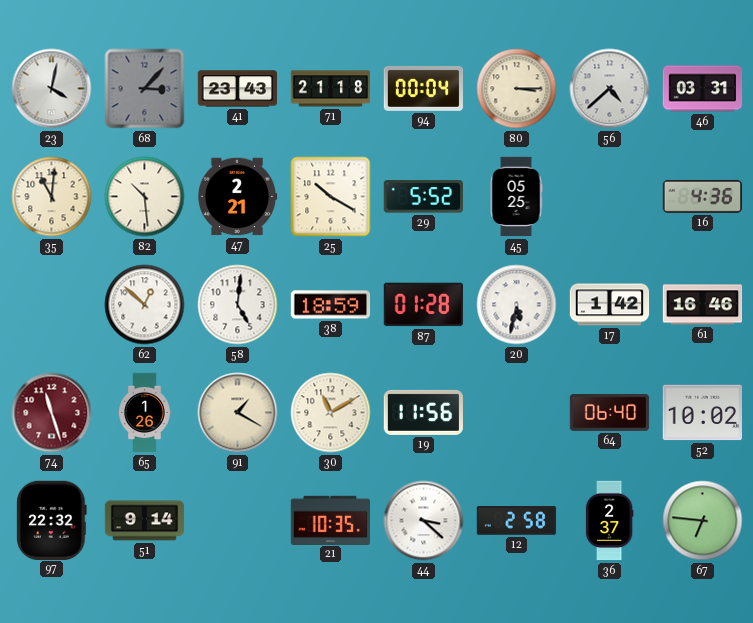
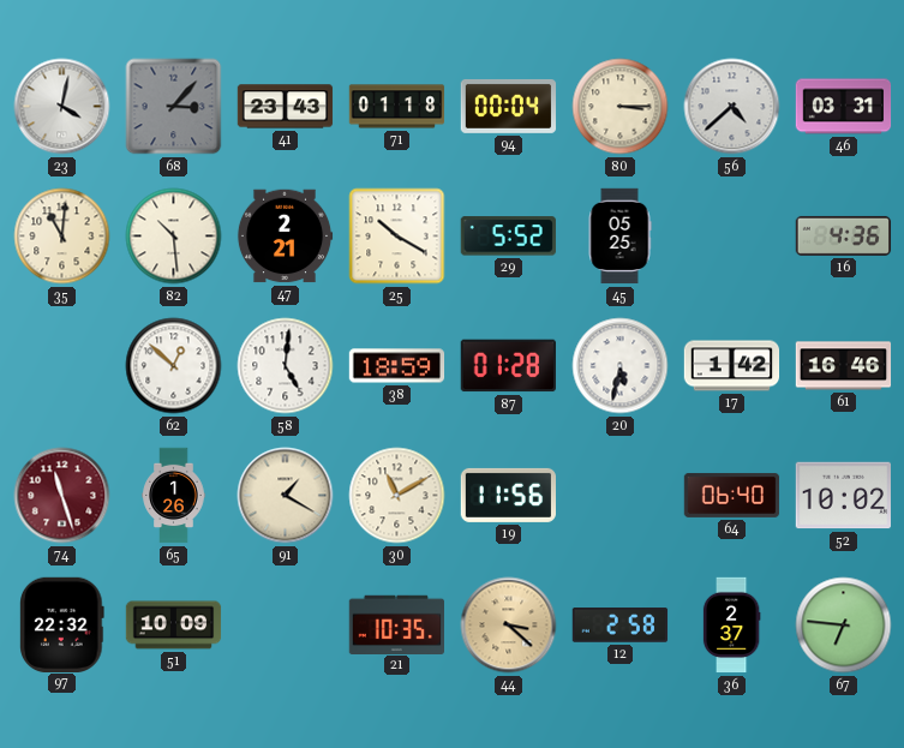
71: 21:18 -> 01:18
51: 9:14 -> 10:09
44 dial: white -> champagne
